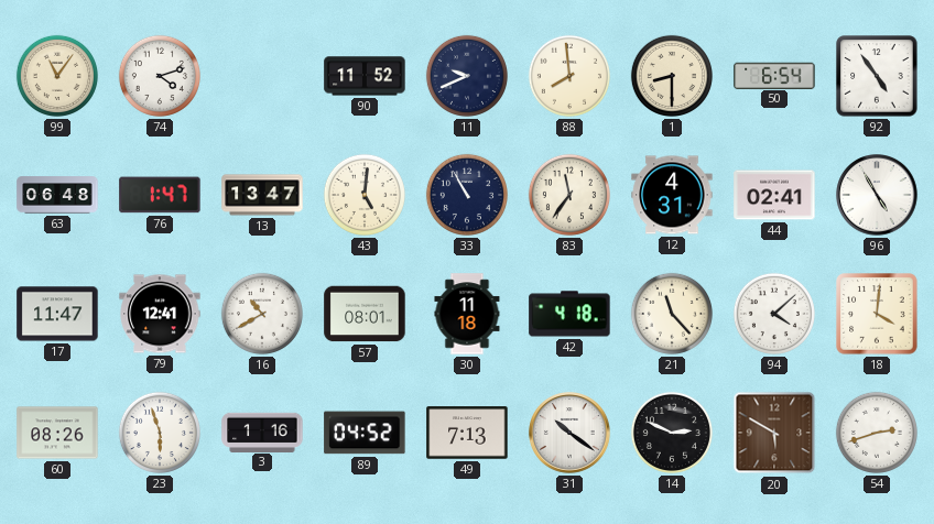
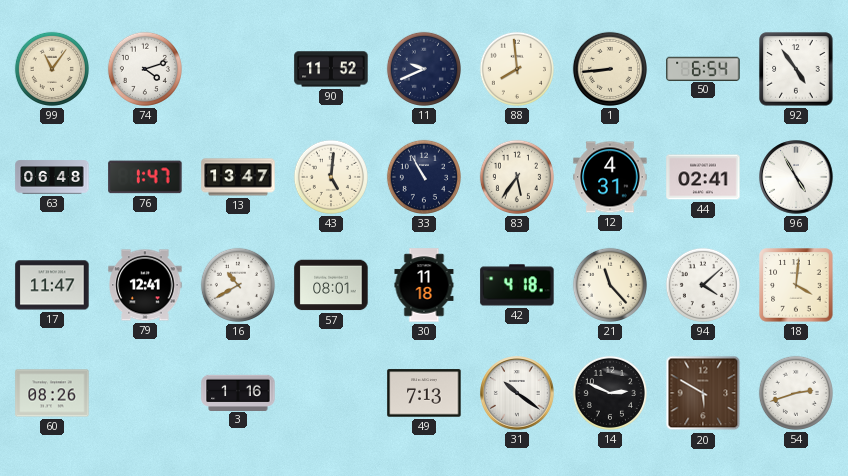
1: 8:30 -> 8:44
83: 11:36 -> 5:36
23: 5:57 -> none
89: 04:52 -> none
